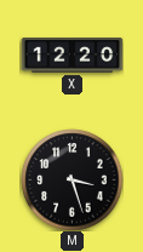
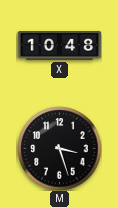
X: 12:20 -> 10:48
